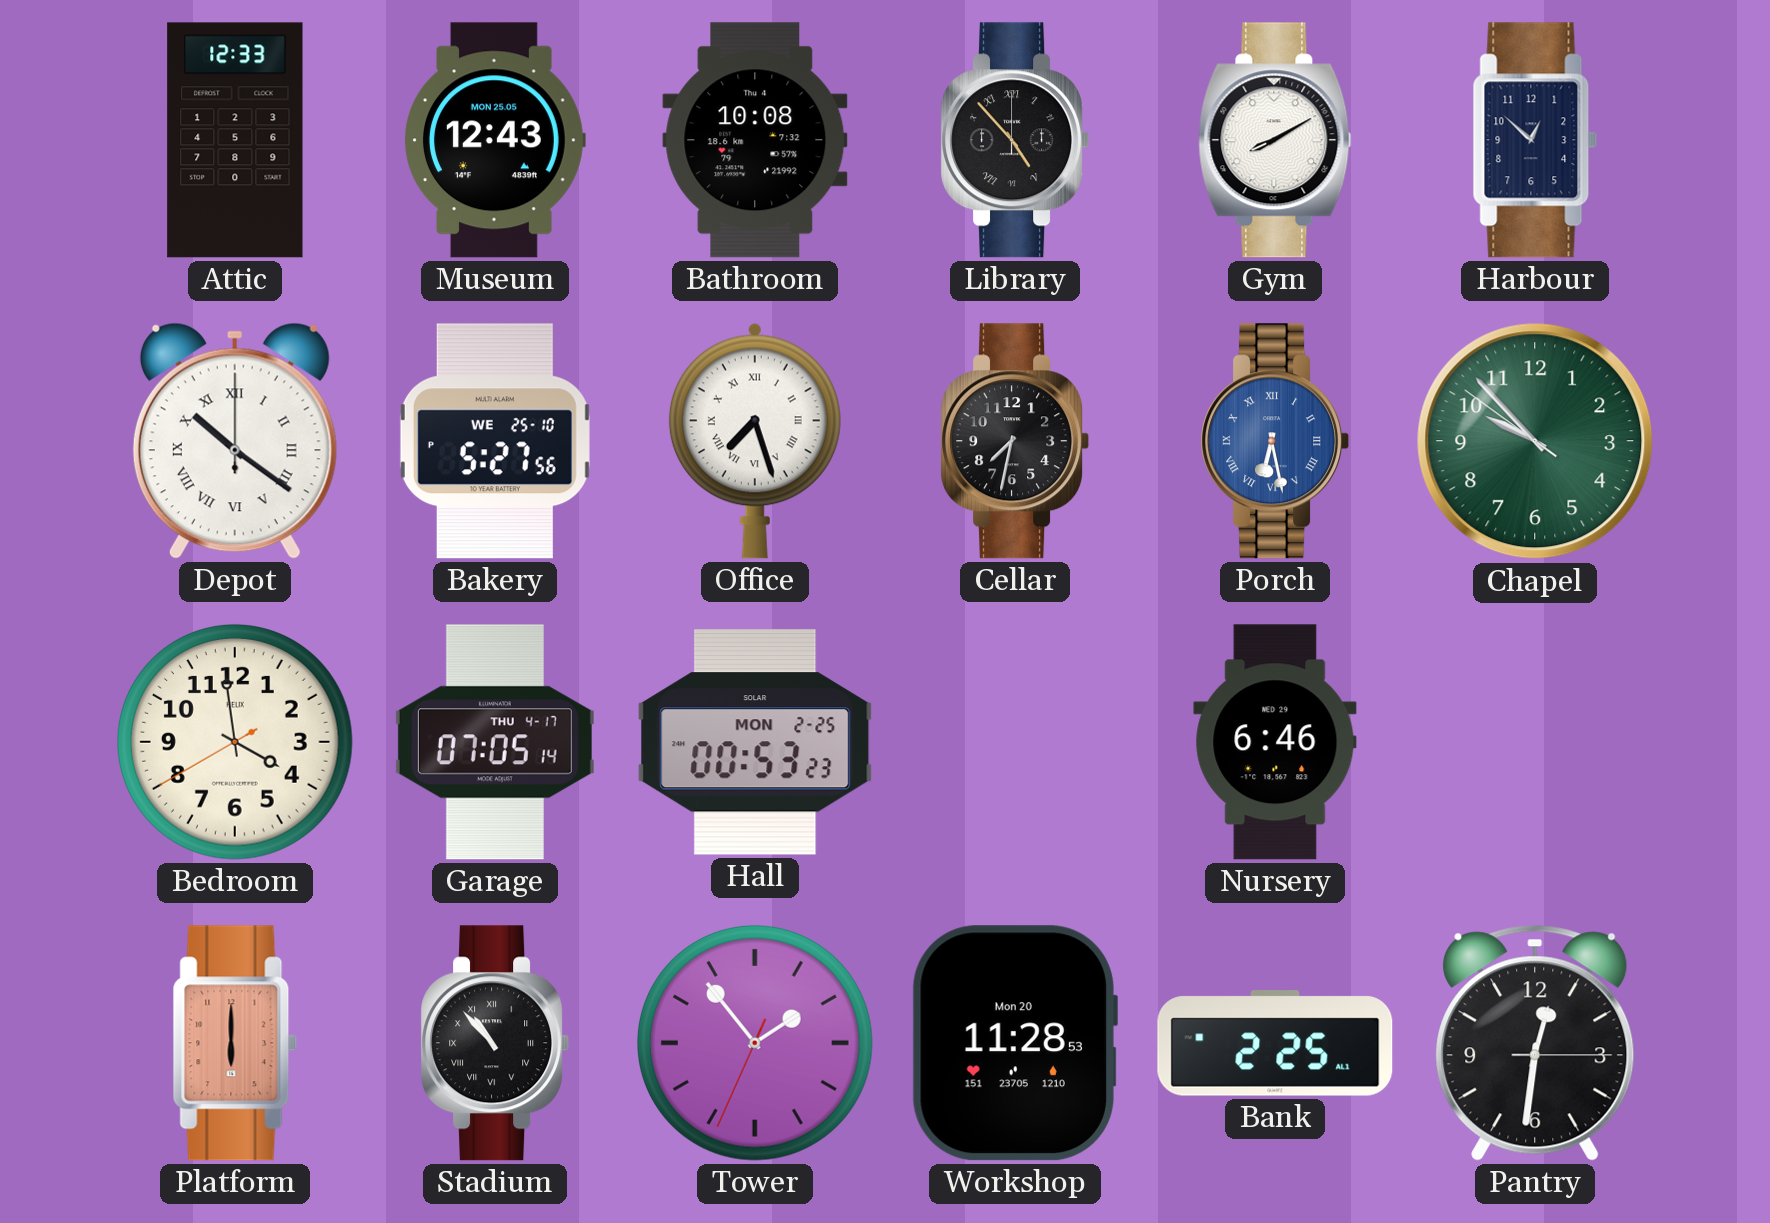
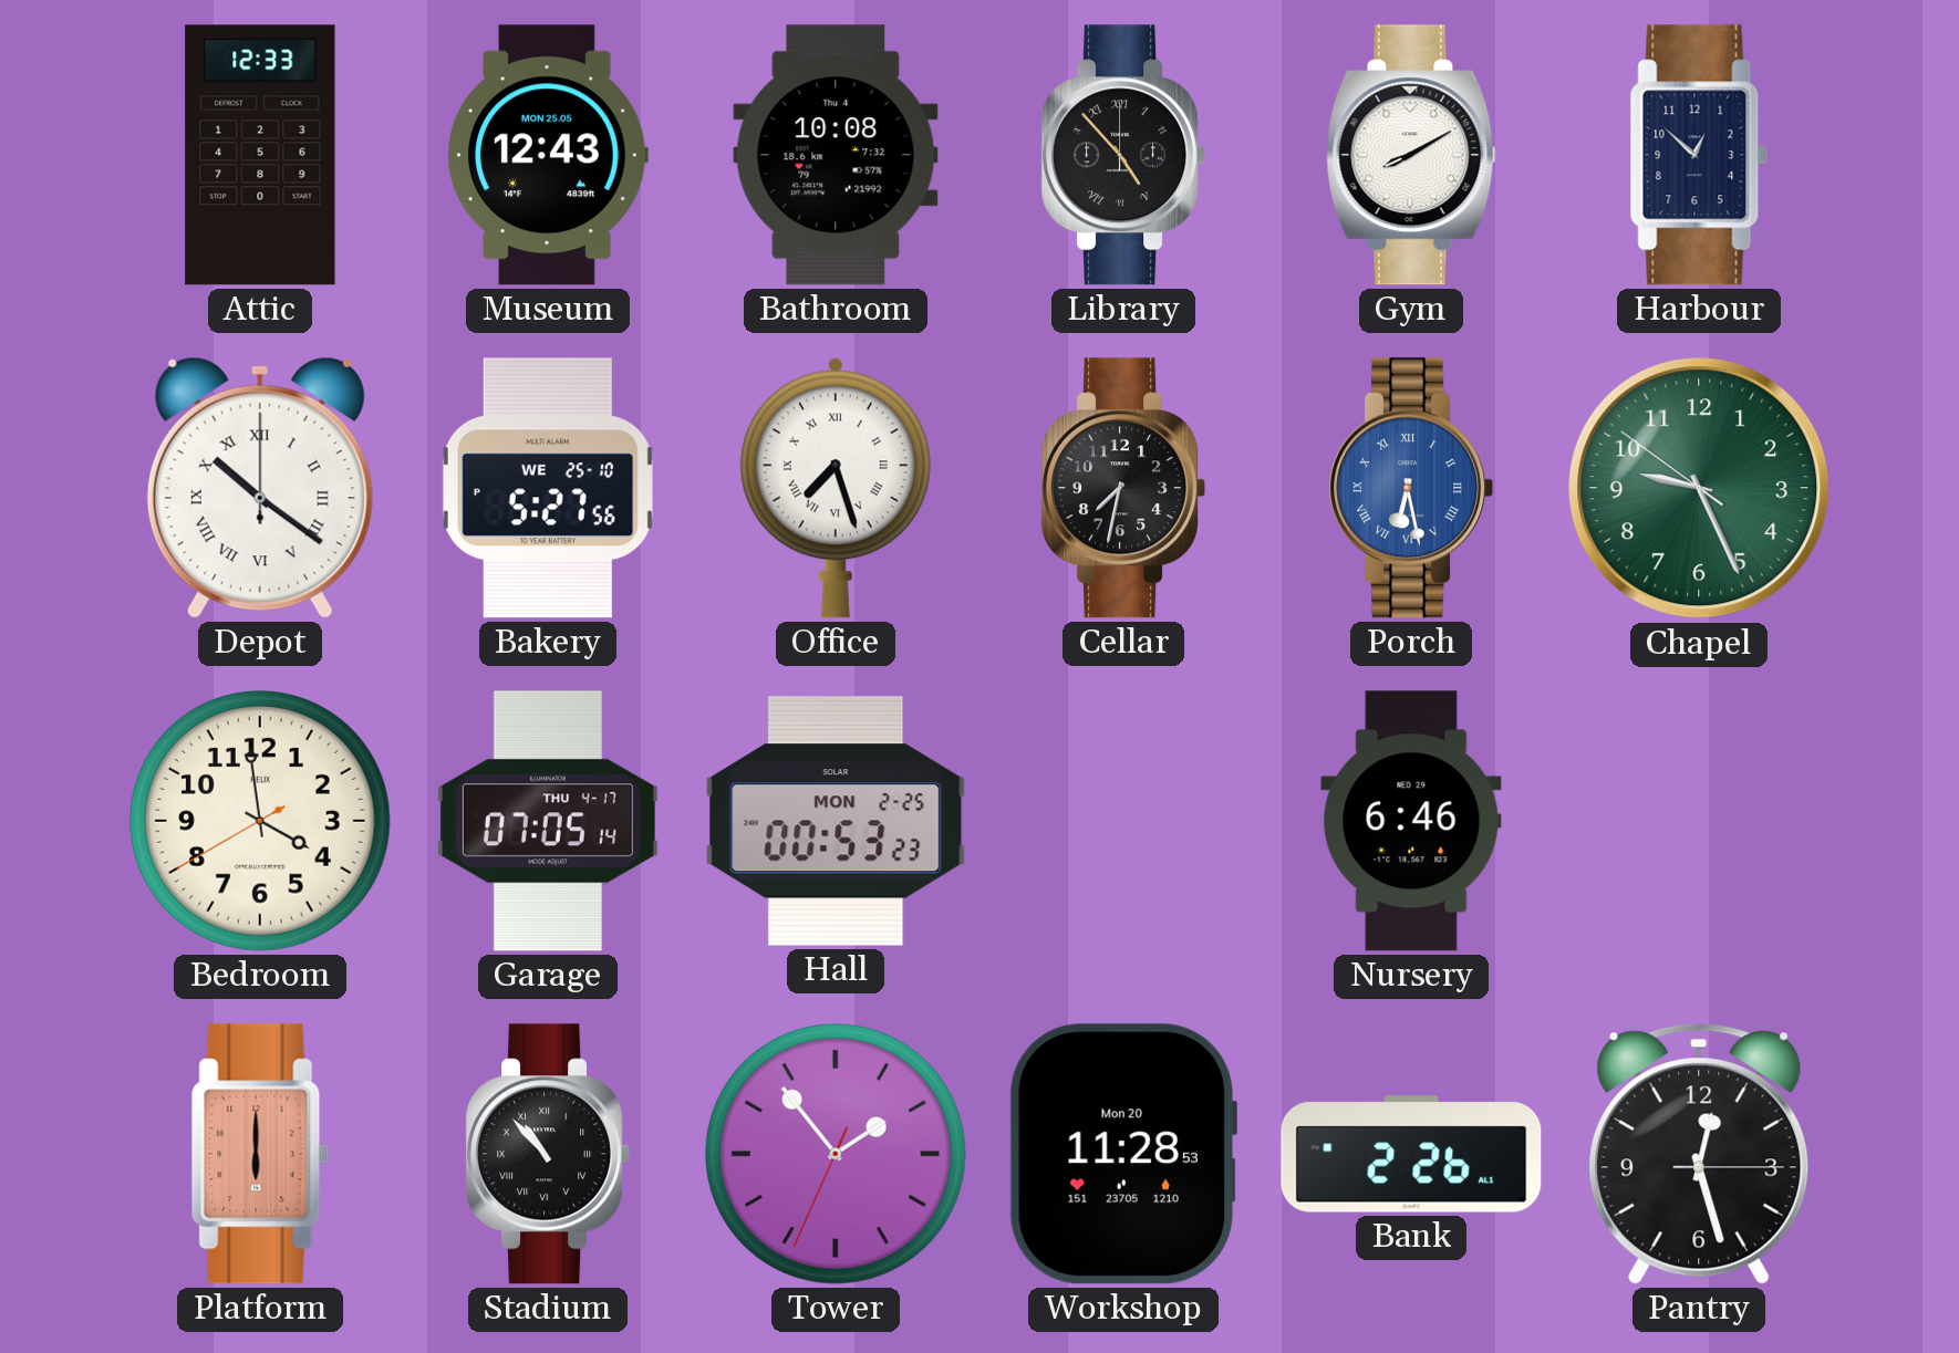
Chapel: 9:52 -> 9:25
Bank: 2:25 -> 2:26
Pantry: 12:31 -> 12:27
